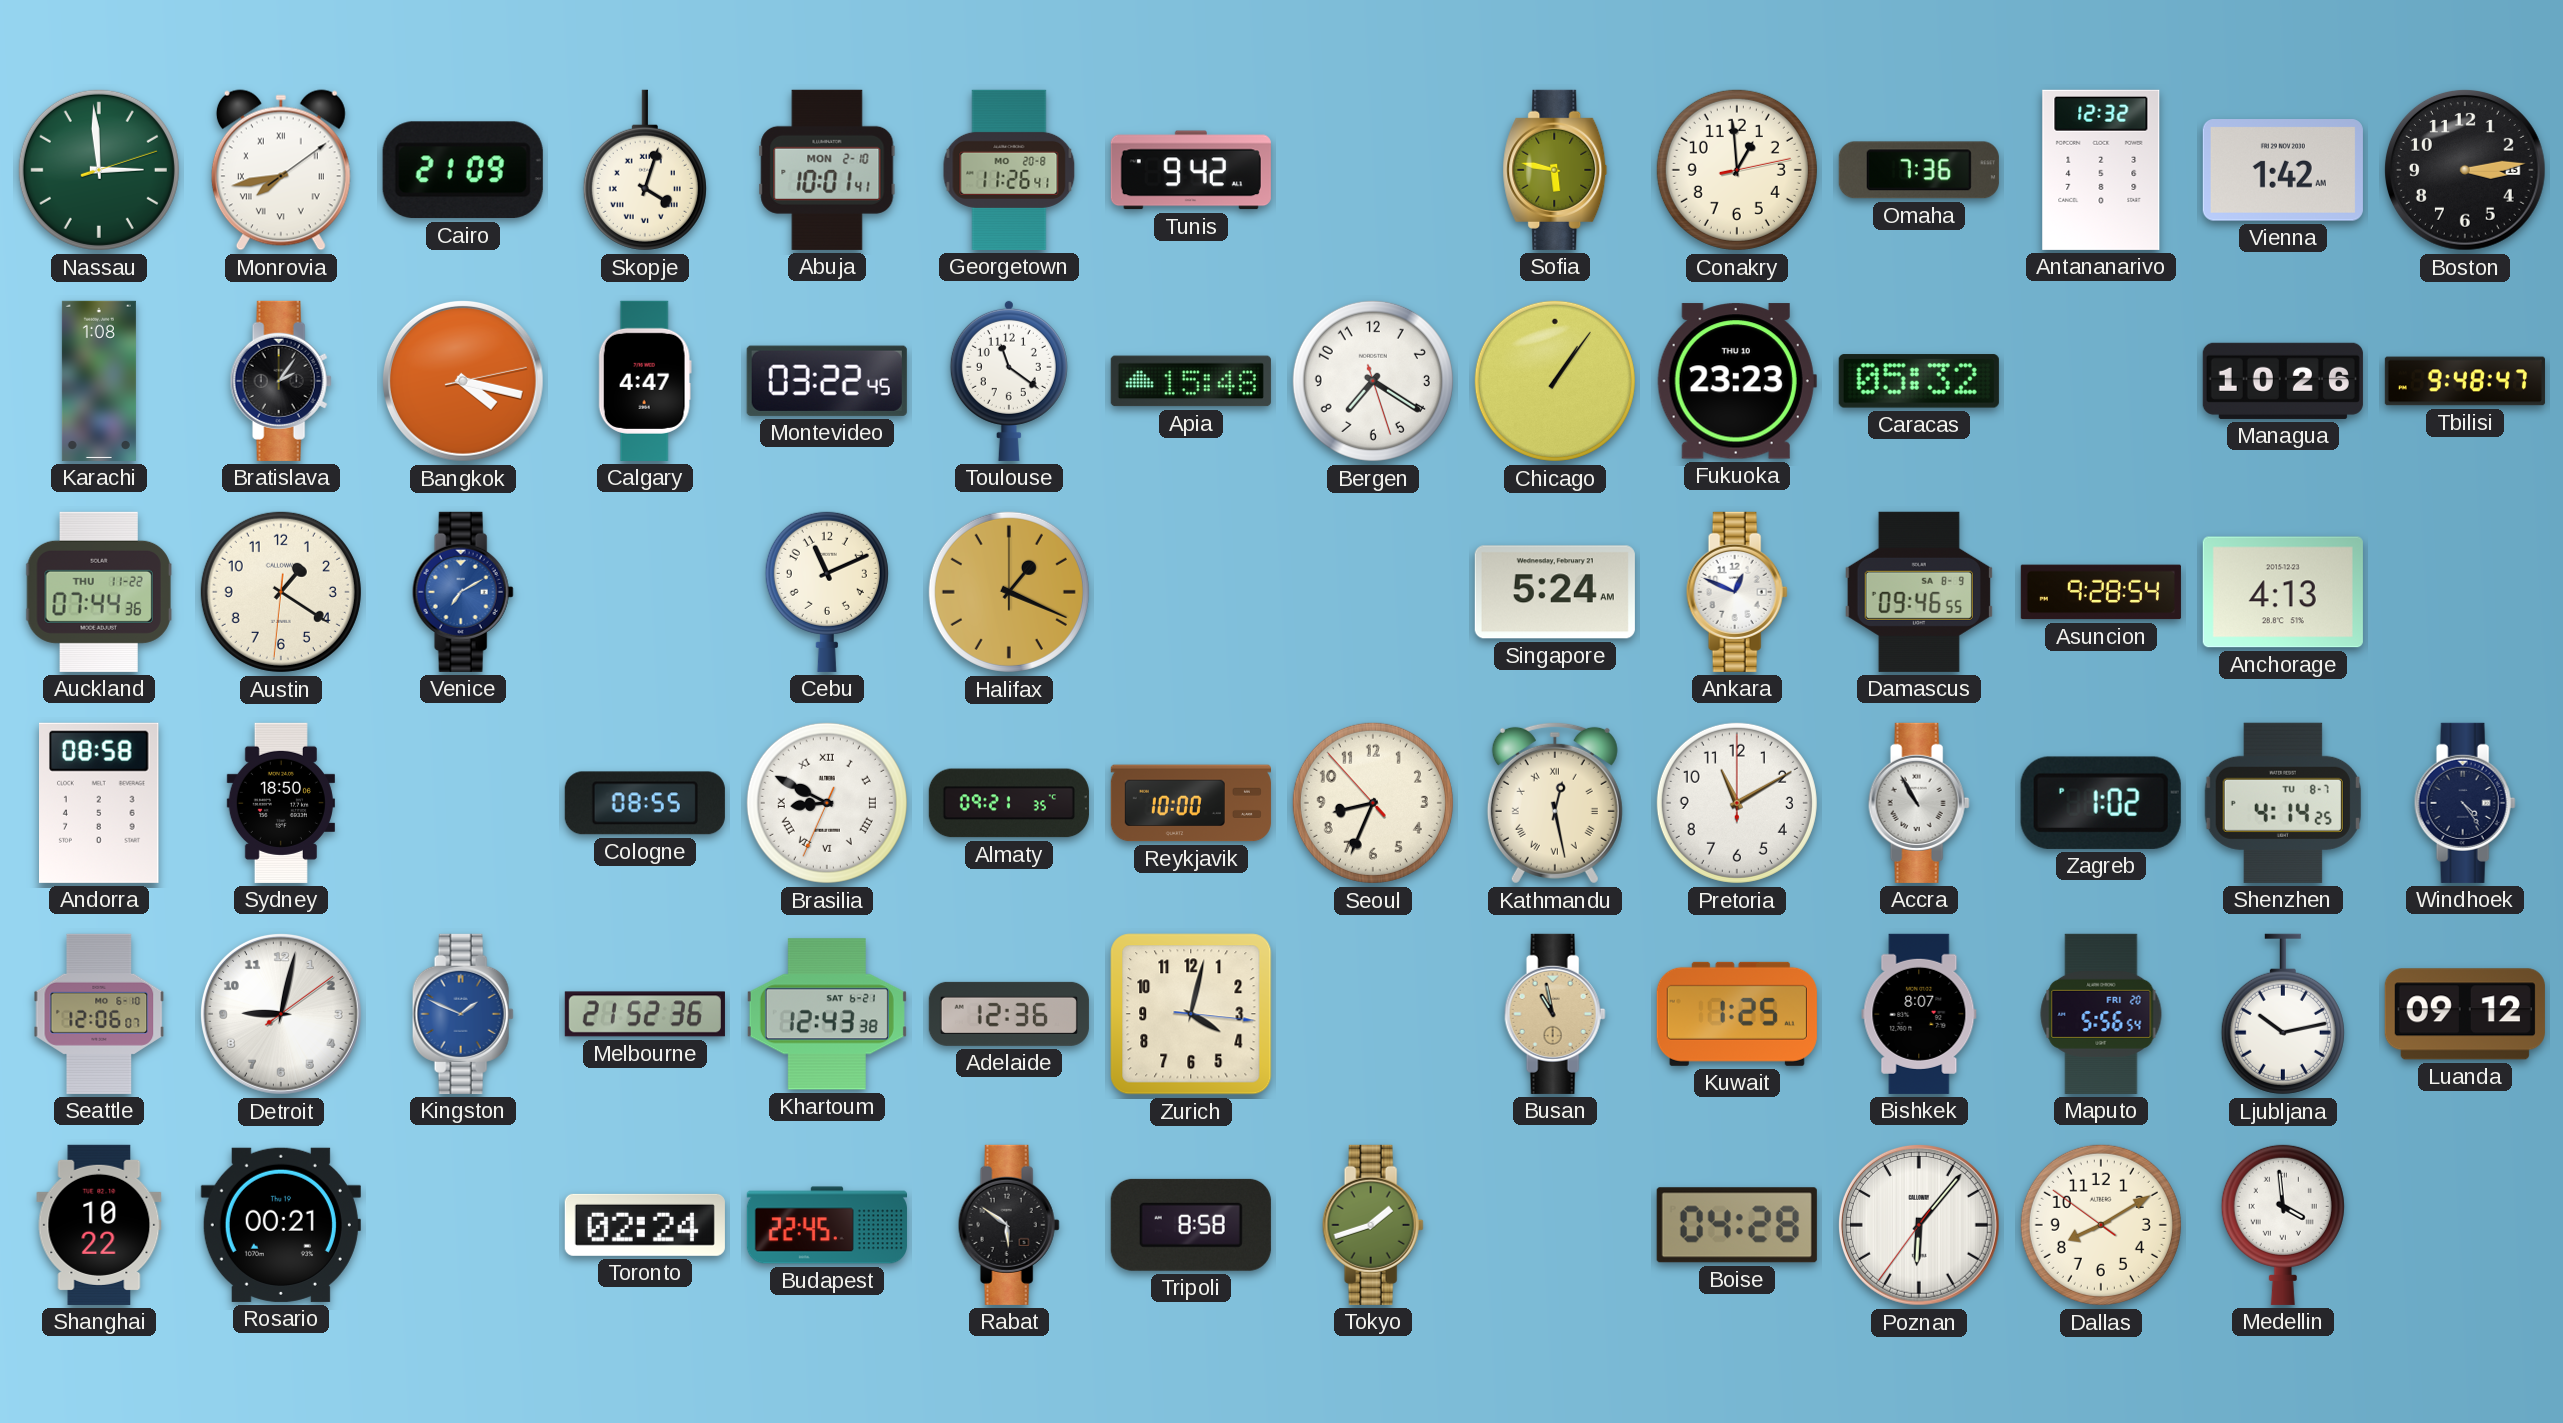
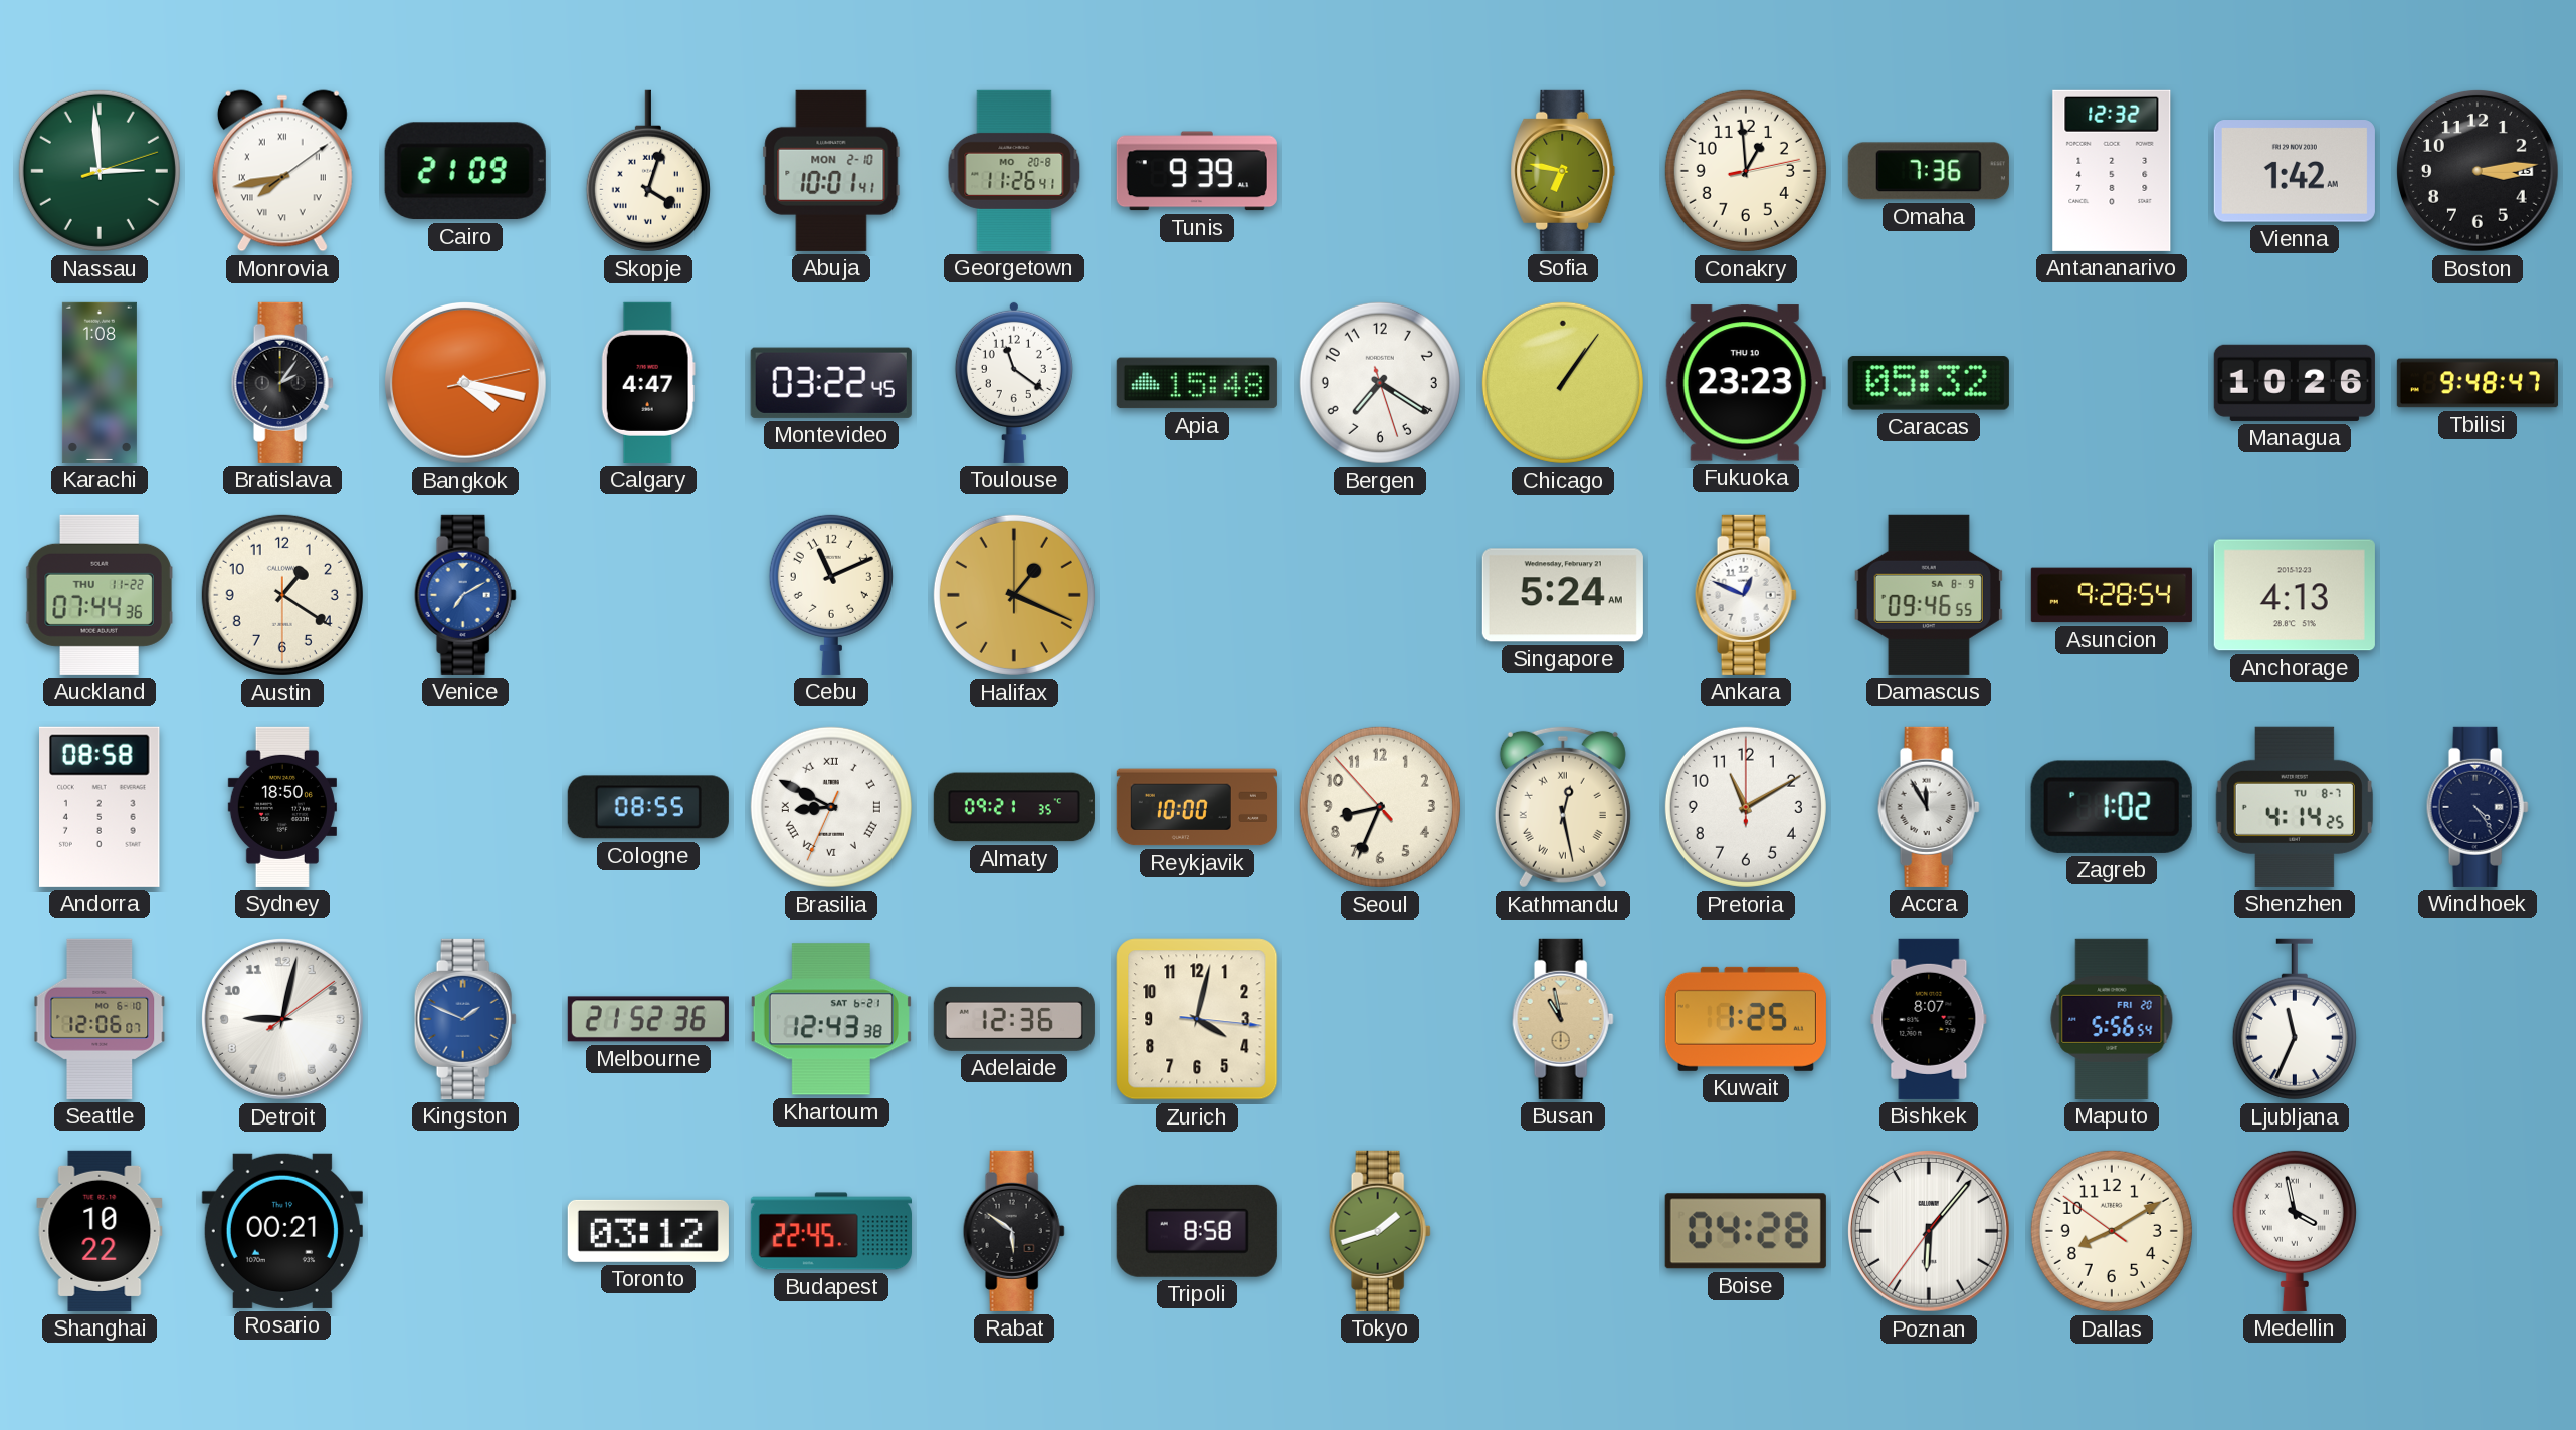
Tunis: 9:42 -> 9:39
Sofia: 5:47 -> 6:47
Austin: 1:20:31 -> 1:20:30
Accra: 10:55 -> 11:55
Ljubljana: 10:13 -> 11:34
Luanda: 09:12 -> none
Toronto: 02:24 -> 03:12
Medellin: 3:59 -> 3:58
